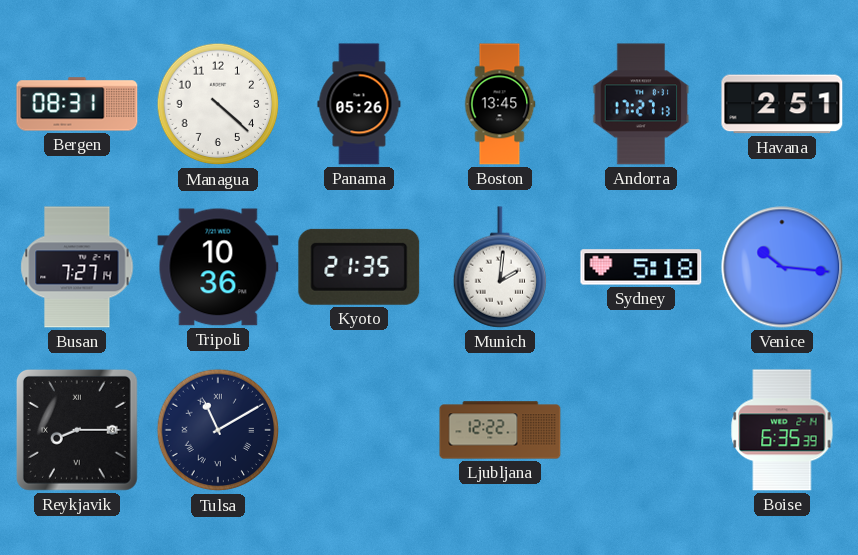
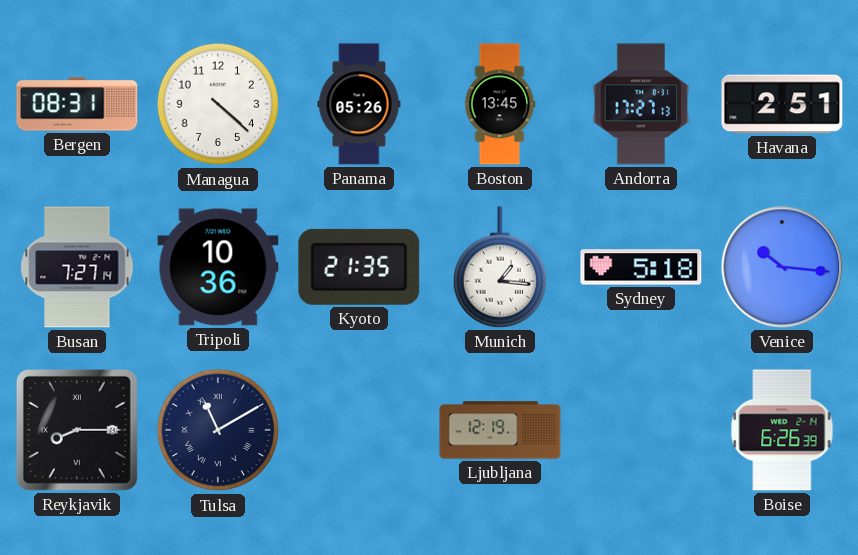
Munich: 2:01 -> 1:16
Ljubljana: 12:22 -> 12:19
Boise: 6:35 -> 6:26
